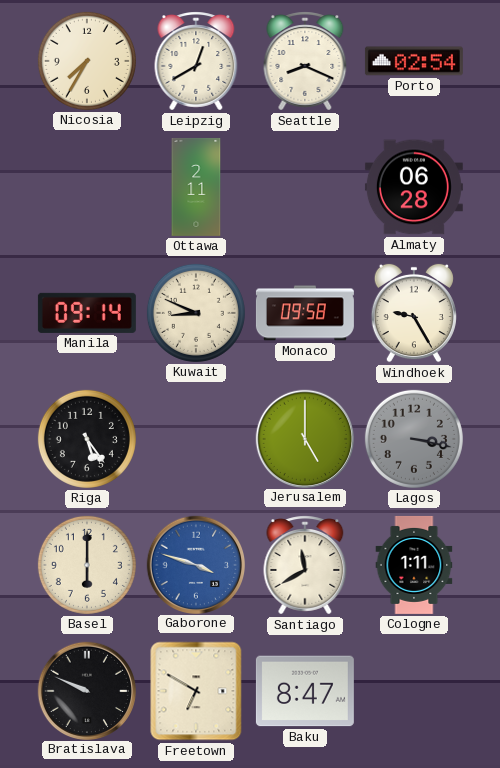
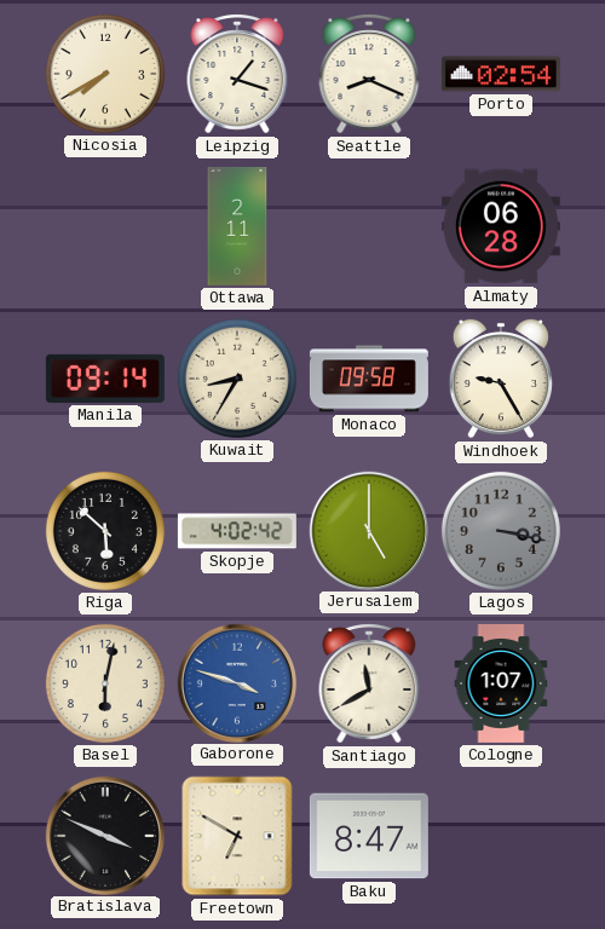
Nicosia: 7:35 -> 7:40
Leipzig: 12:40 -> 1:18
Kuwait: 8:49 -> 8:35
Riga: 5:24 -> 5:52
Skopje: none -> 4:02
Basel: 6:00 -> 6:02
Cologne: 1:11 -> 1:07
Bratislava: 9:49 -> 3:49
